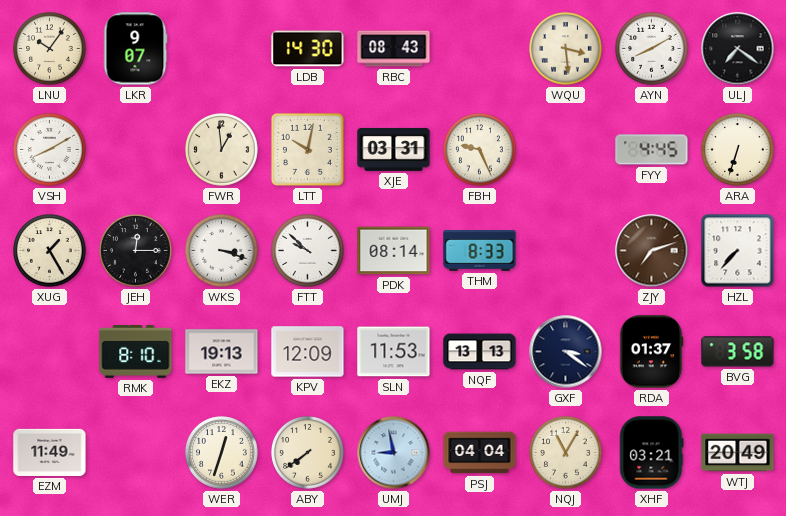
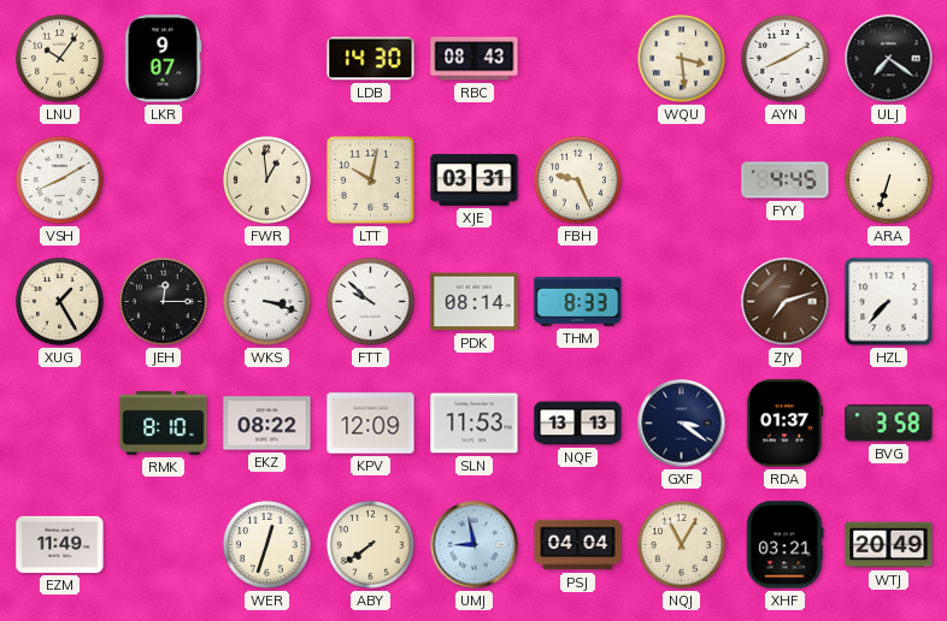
EKZ: 19:13 -> 08:22
